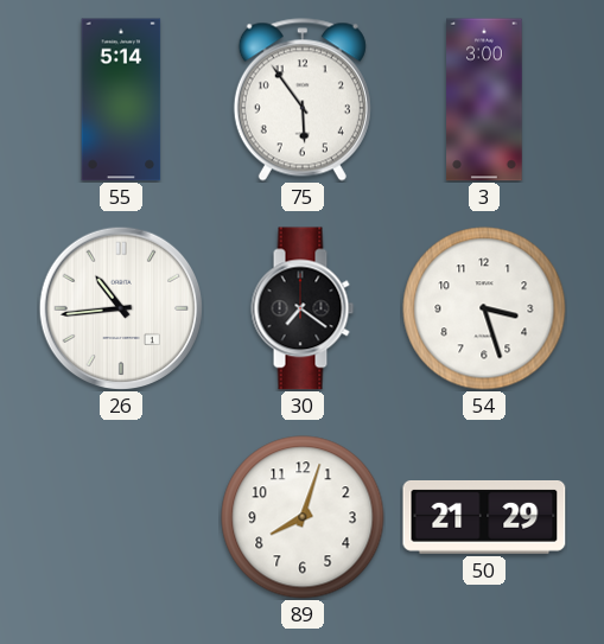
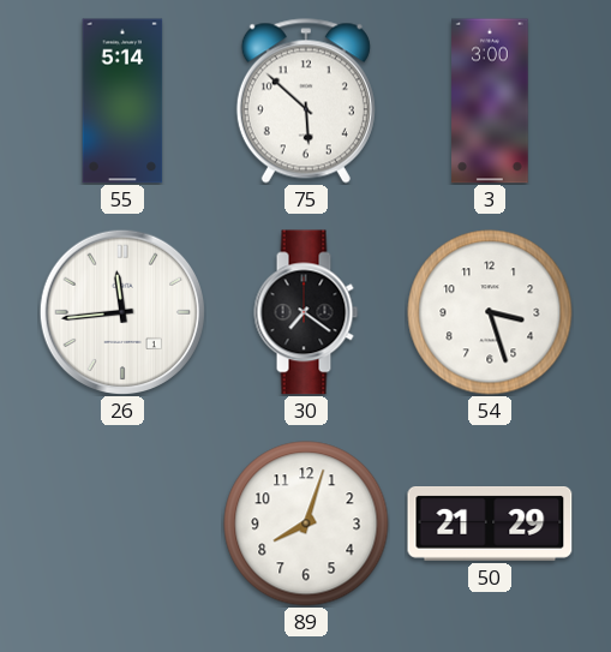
75: 5:54 -> 5:52
26: 10:44 -> 11:44
